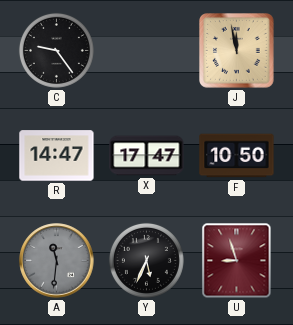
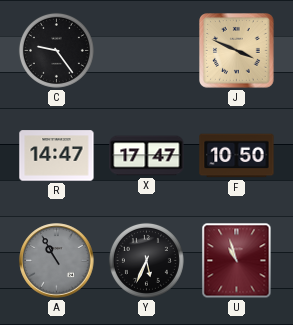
J: 11:58 -> 3:49
A: 11:31 -> 10:55
U: 8:57 -> 10:57
